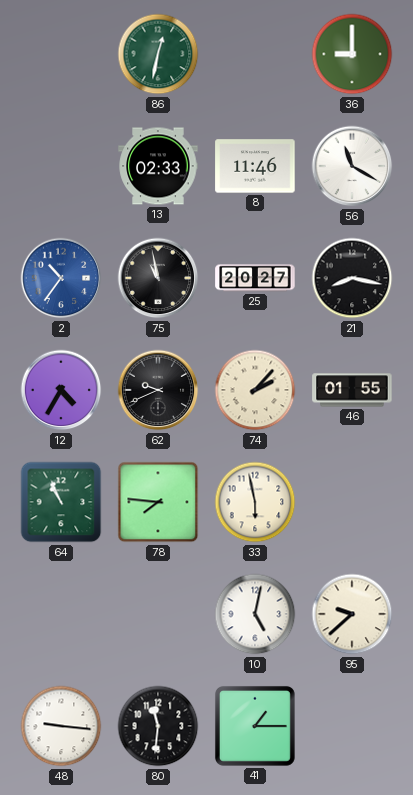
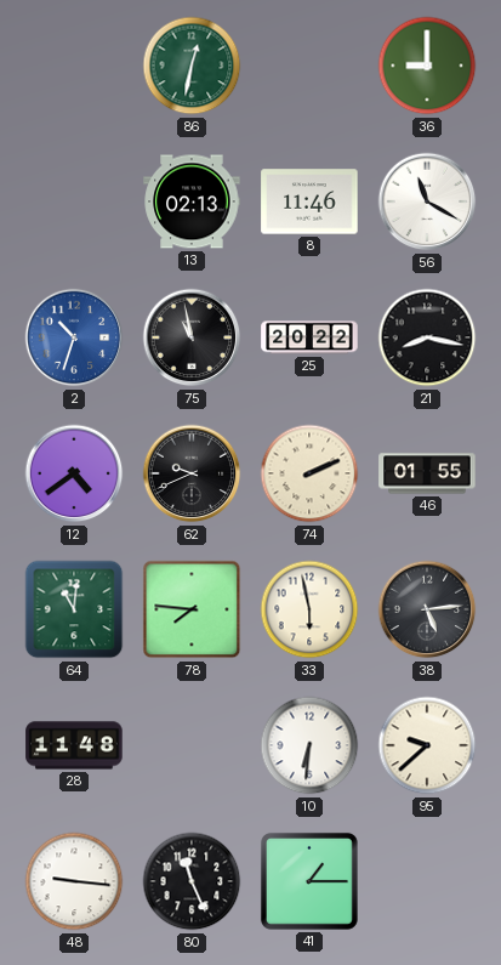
13: 02:33 -> 02:13
2: 10:36 -> 10:33
25: 20:27 -> 20:22
12: 4:35 -> 4:39
74: 2:07 -> 2:11
64: 10:56 -> 11:01
38: none -> 5:14
28: none -> 11:48
10: 5:02 -> 6:31
80: 11:31 -> 11:26
